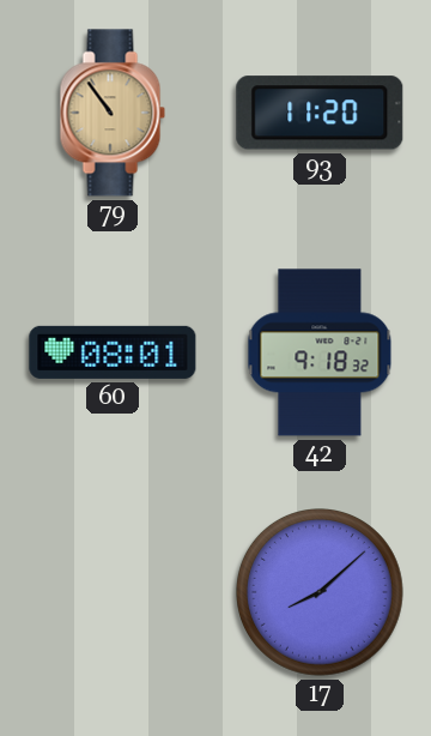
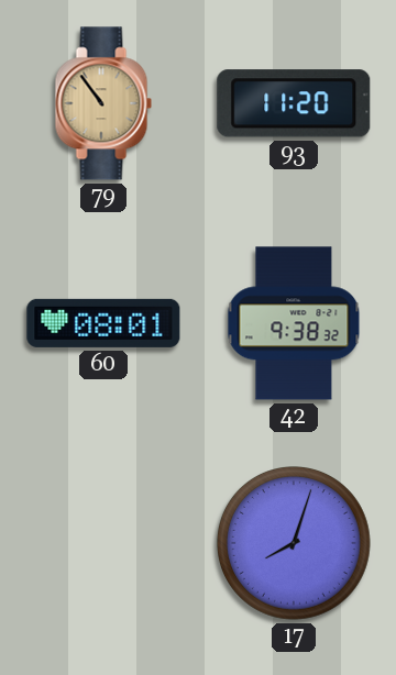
42: 9:18 -> 9:38
17: 8:08 -> 8:03
